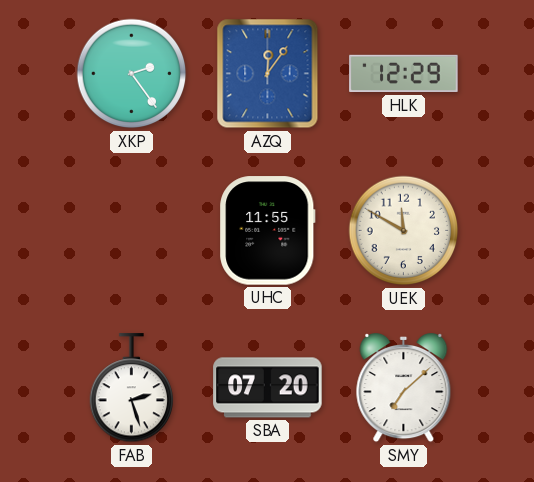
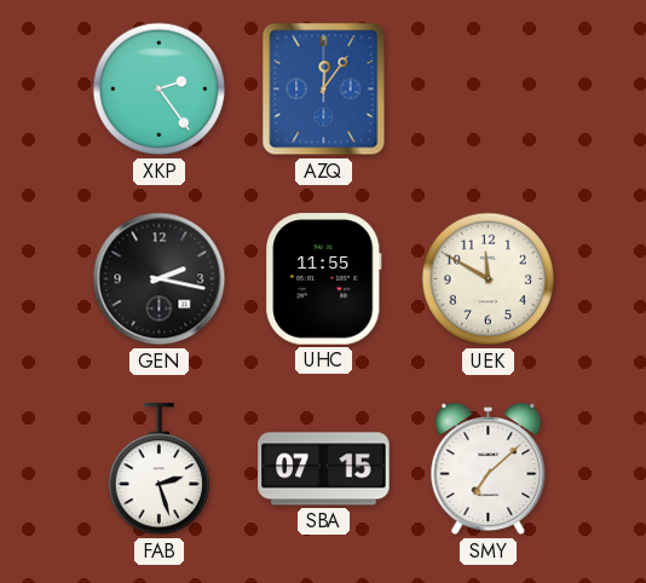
HLK: 12:29 -> none
GEN: none -> 2:17
SBA: 07:20 -> 07:15
